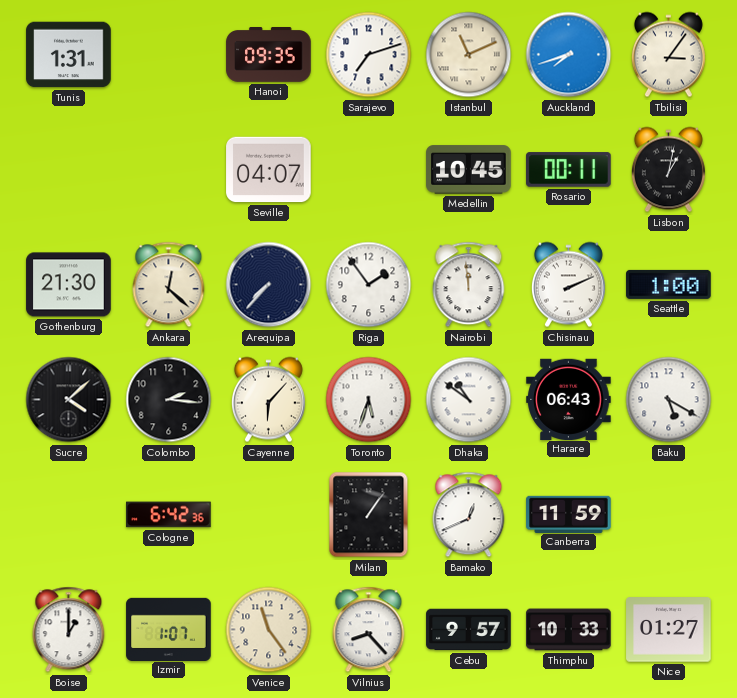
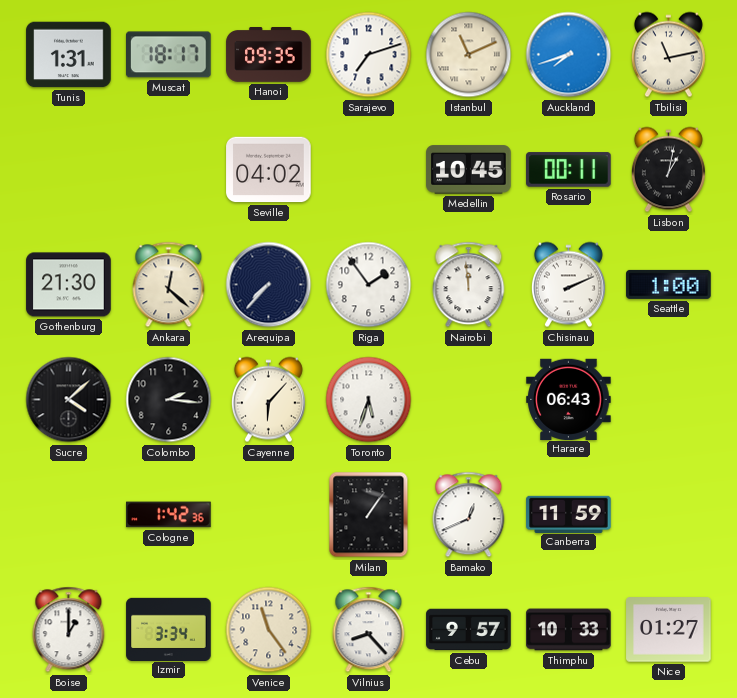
Muscat: none -> 18:17
Tbilisi: 3:06 -> 11:13
Seville: 04:07 -> 04:02
Dhaka: 10:51 -> none
Baku: 5:20 -> none
Cologne: 6:42 -> 1:42
Izmir: 1:07 -> 3:34
